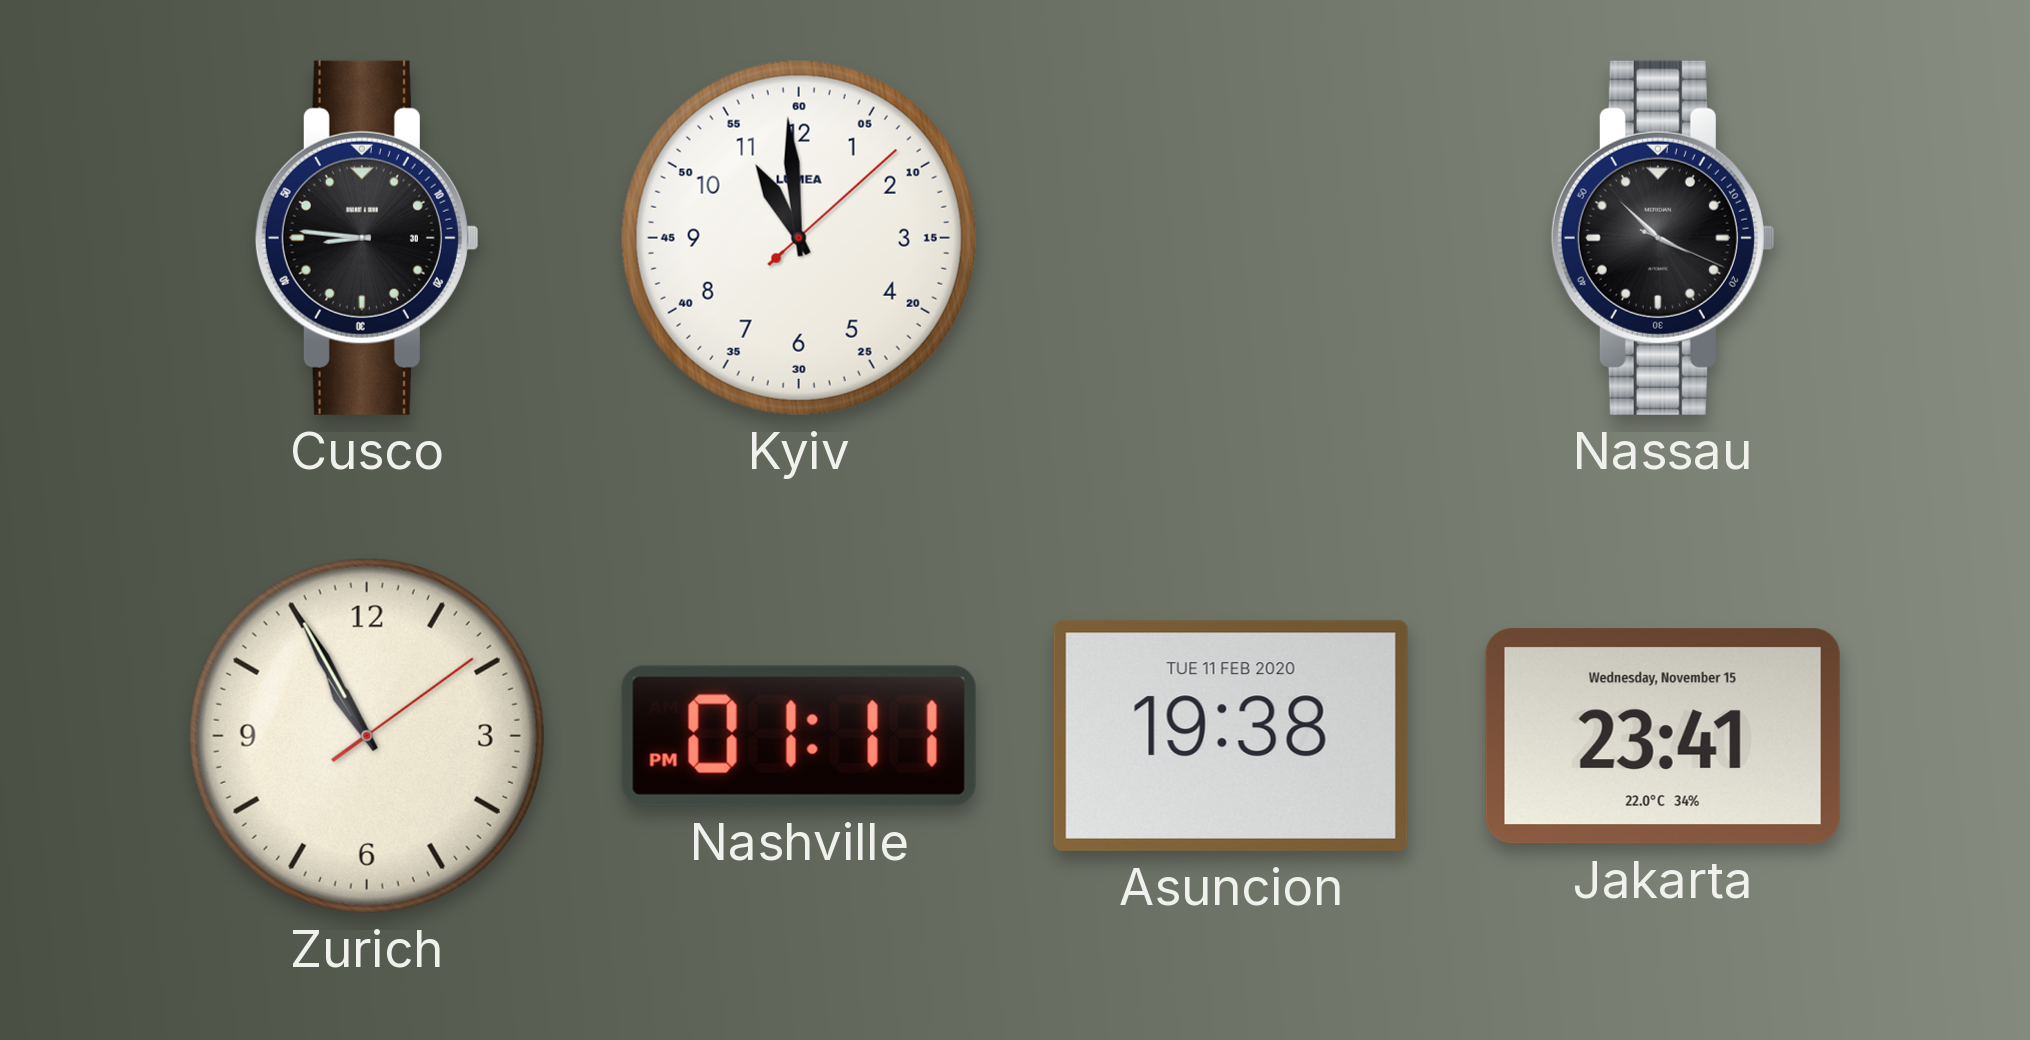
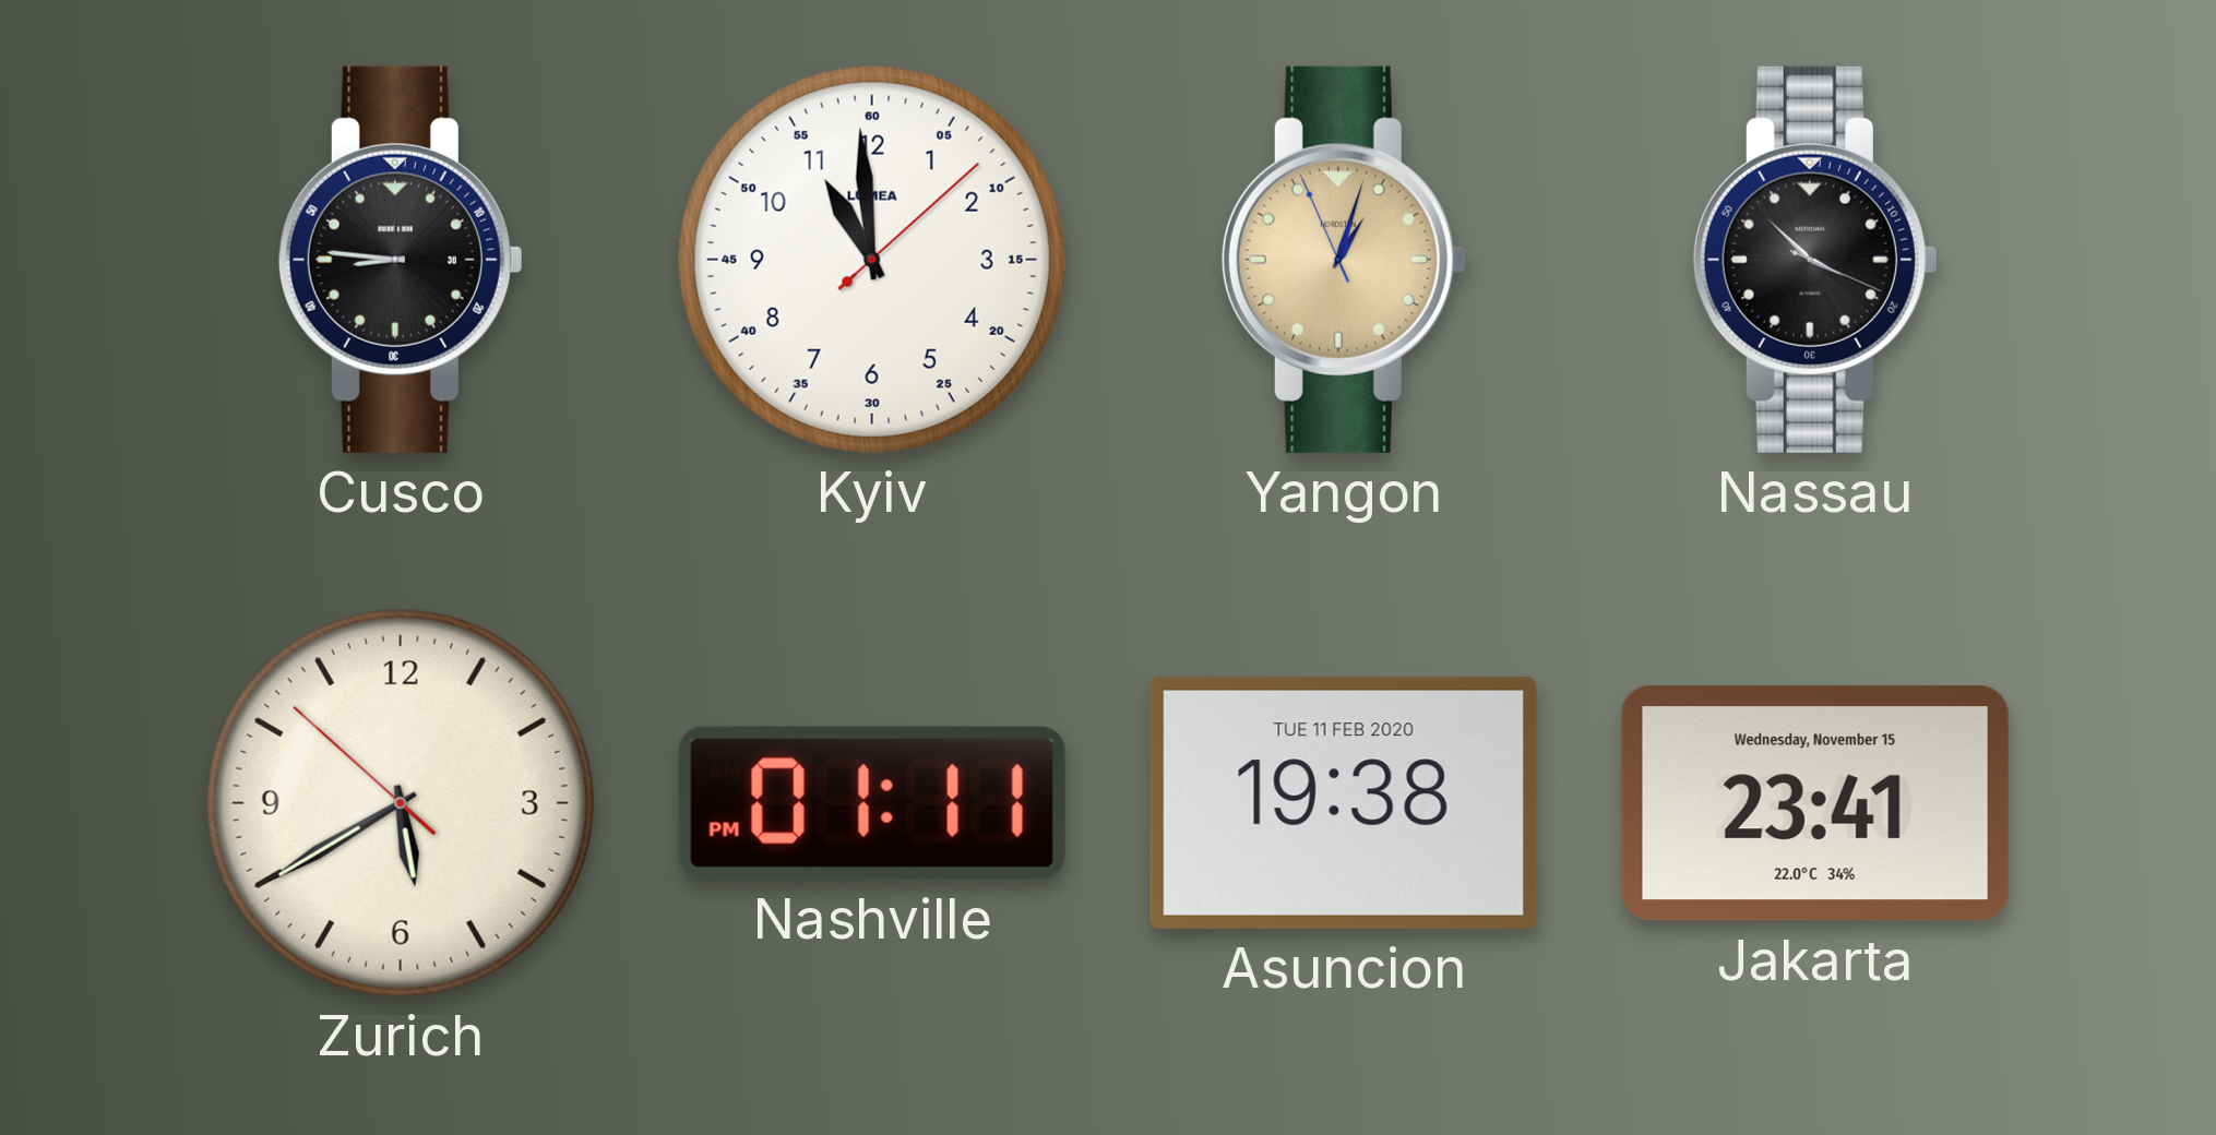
Yangon: none -> 1:02
Zurich: 10:55 -> 5:39
